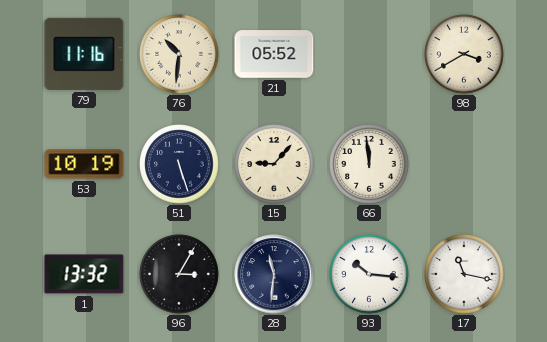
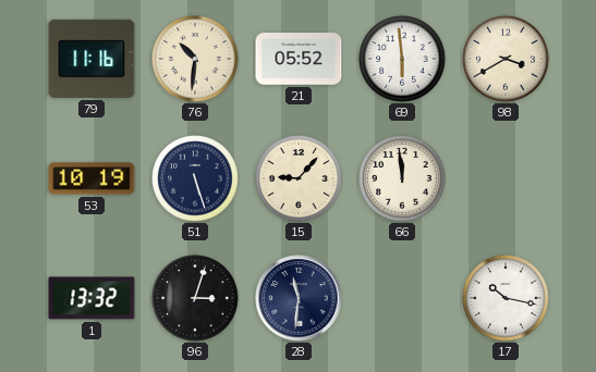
69: none -> 5:59
96: 3:05 -> 3:03
93: 10:16 -> none
17: 11:17 -> 10:17
